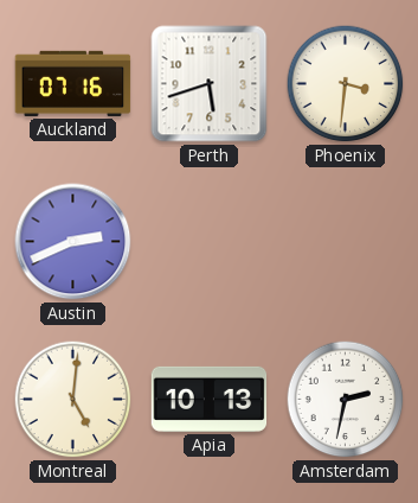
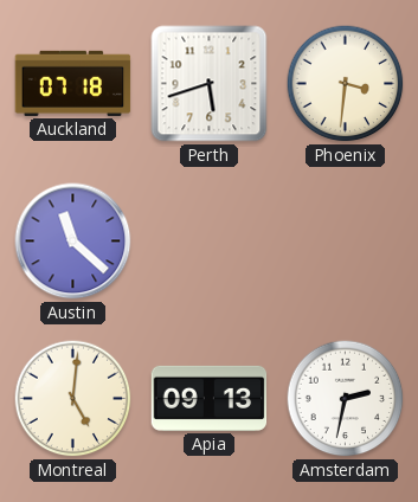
Auckland: 07:16 -> 07:18
Austin: 2:41 -> 11:22
Apia: 10:13 -> 09:13
